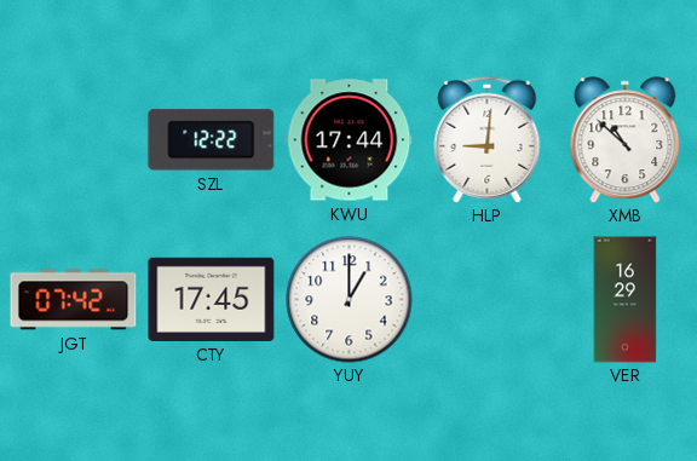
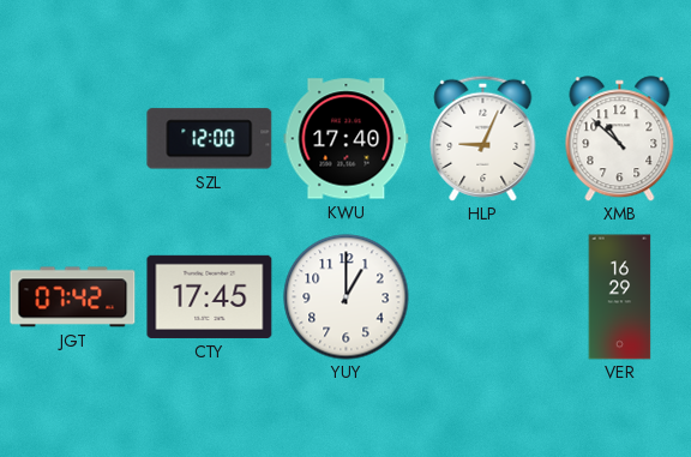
SZL: 12:22 -> 12:00
KWU: 17:44 -> 17:40
HLP: 9:01 -> 9:04
